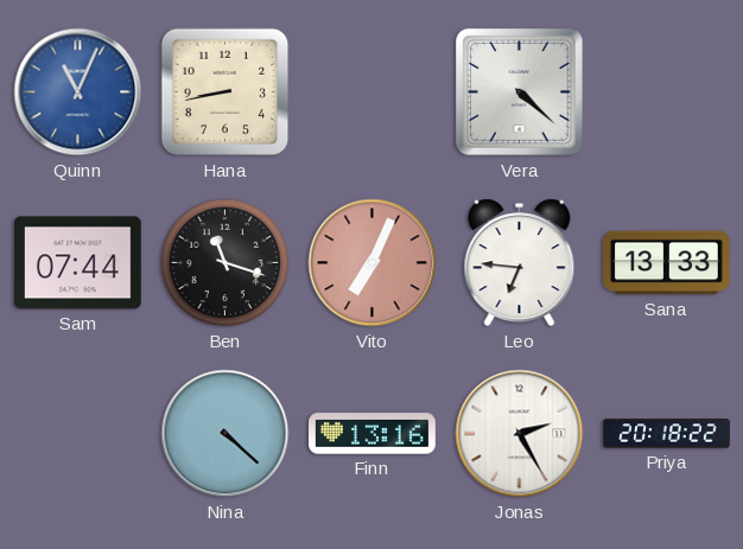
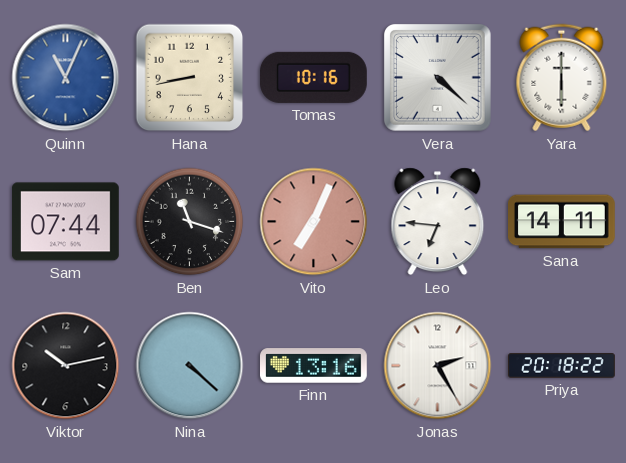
Tomas: none -> 10:16
Yara: none -> 6:00
Sana: 13:33 -> 14:11
Viktor: none -> 10:13
